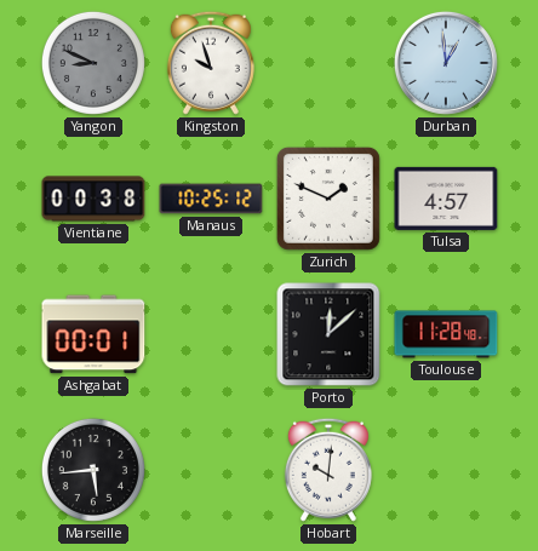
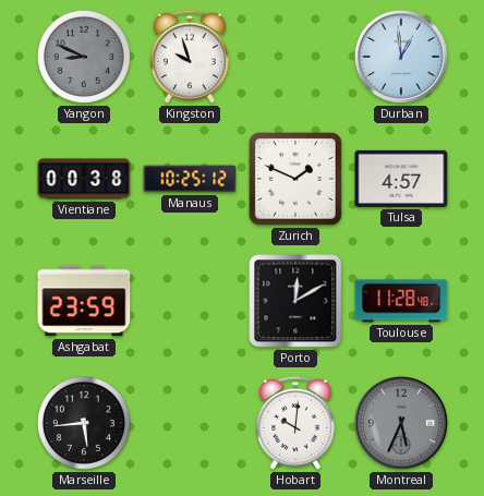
Ashgabat: 00:01 -> 23:59
Porto: 12:08 -> 12:10
Montreal: none -> 5:34
